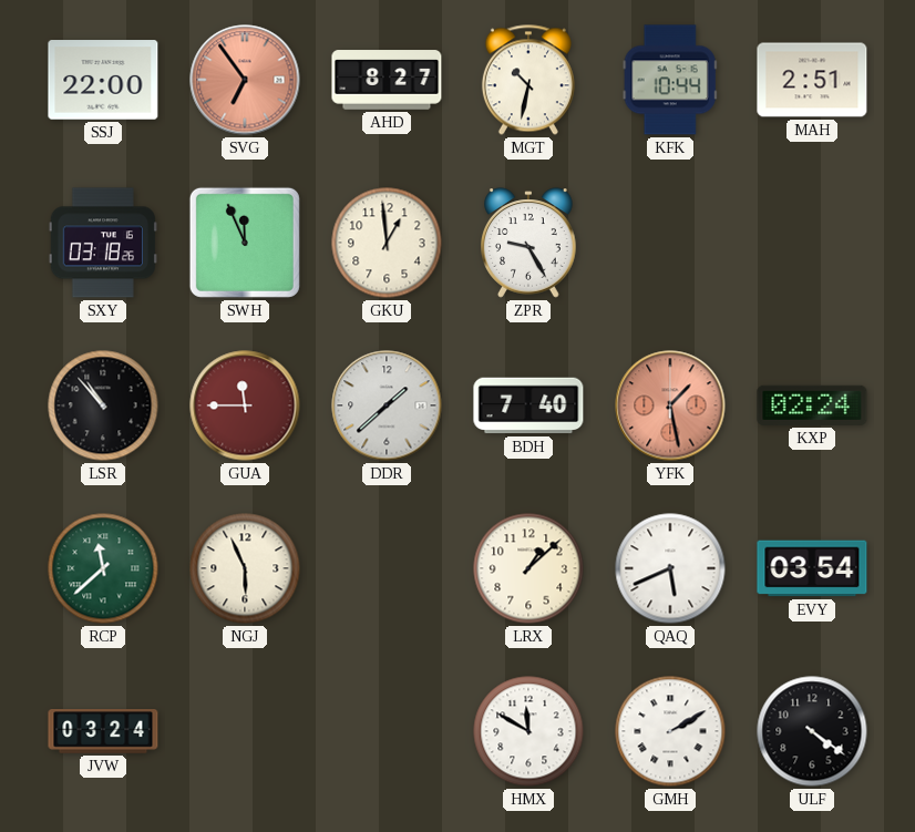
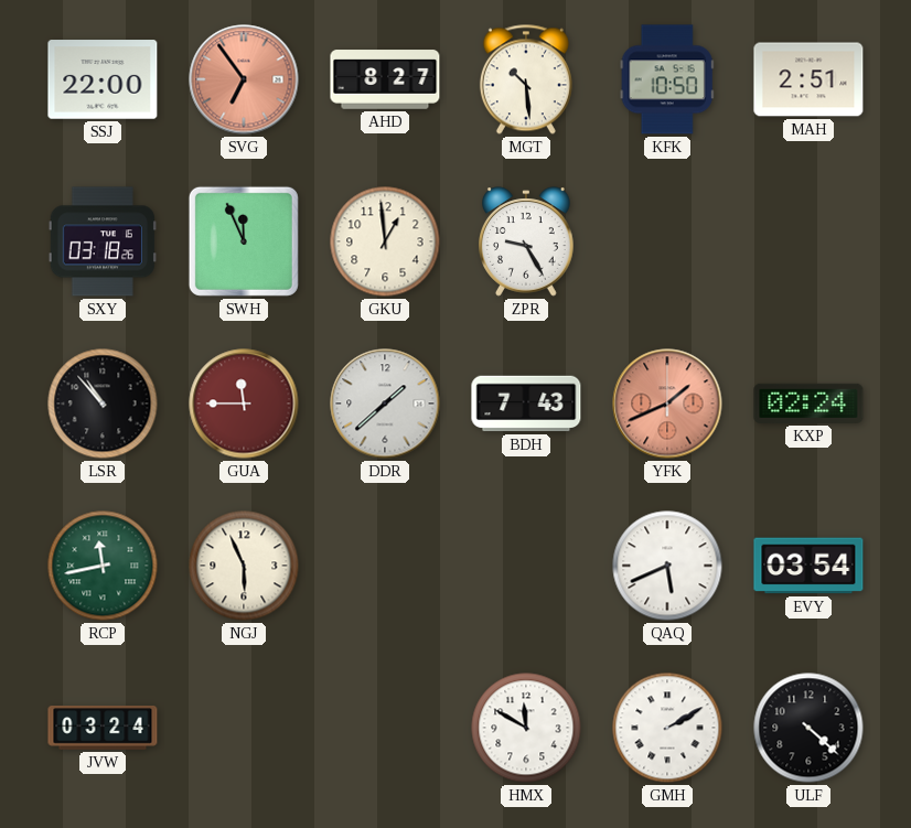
MGT: 10:32 -> 10:29
KFK: 10:44 -> 10:50
BDH: 7:40 -> 7:43
YFK: 1:28 -> 1:41
RCP: 11:38 -> 11:43
LRX: 1:08 -> none
ULF: 4:21 -> 4:22
